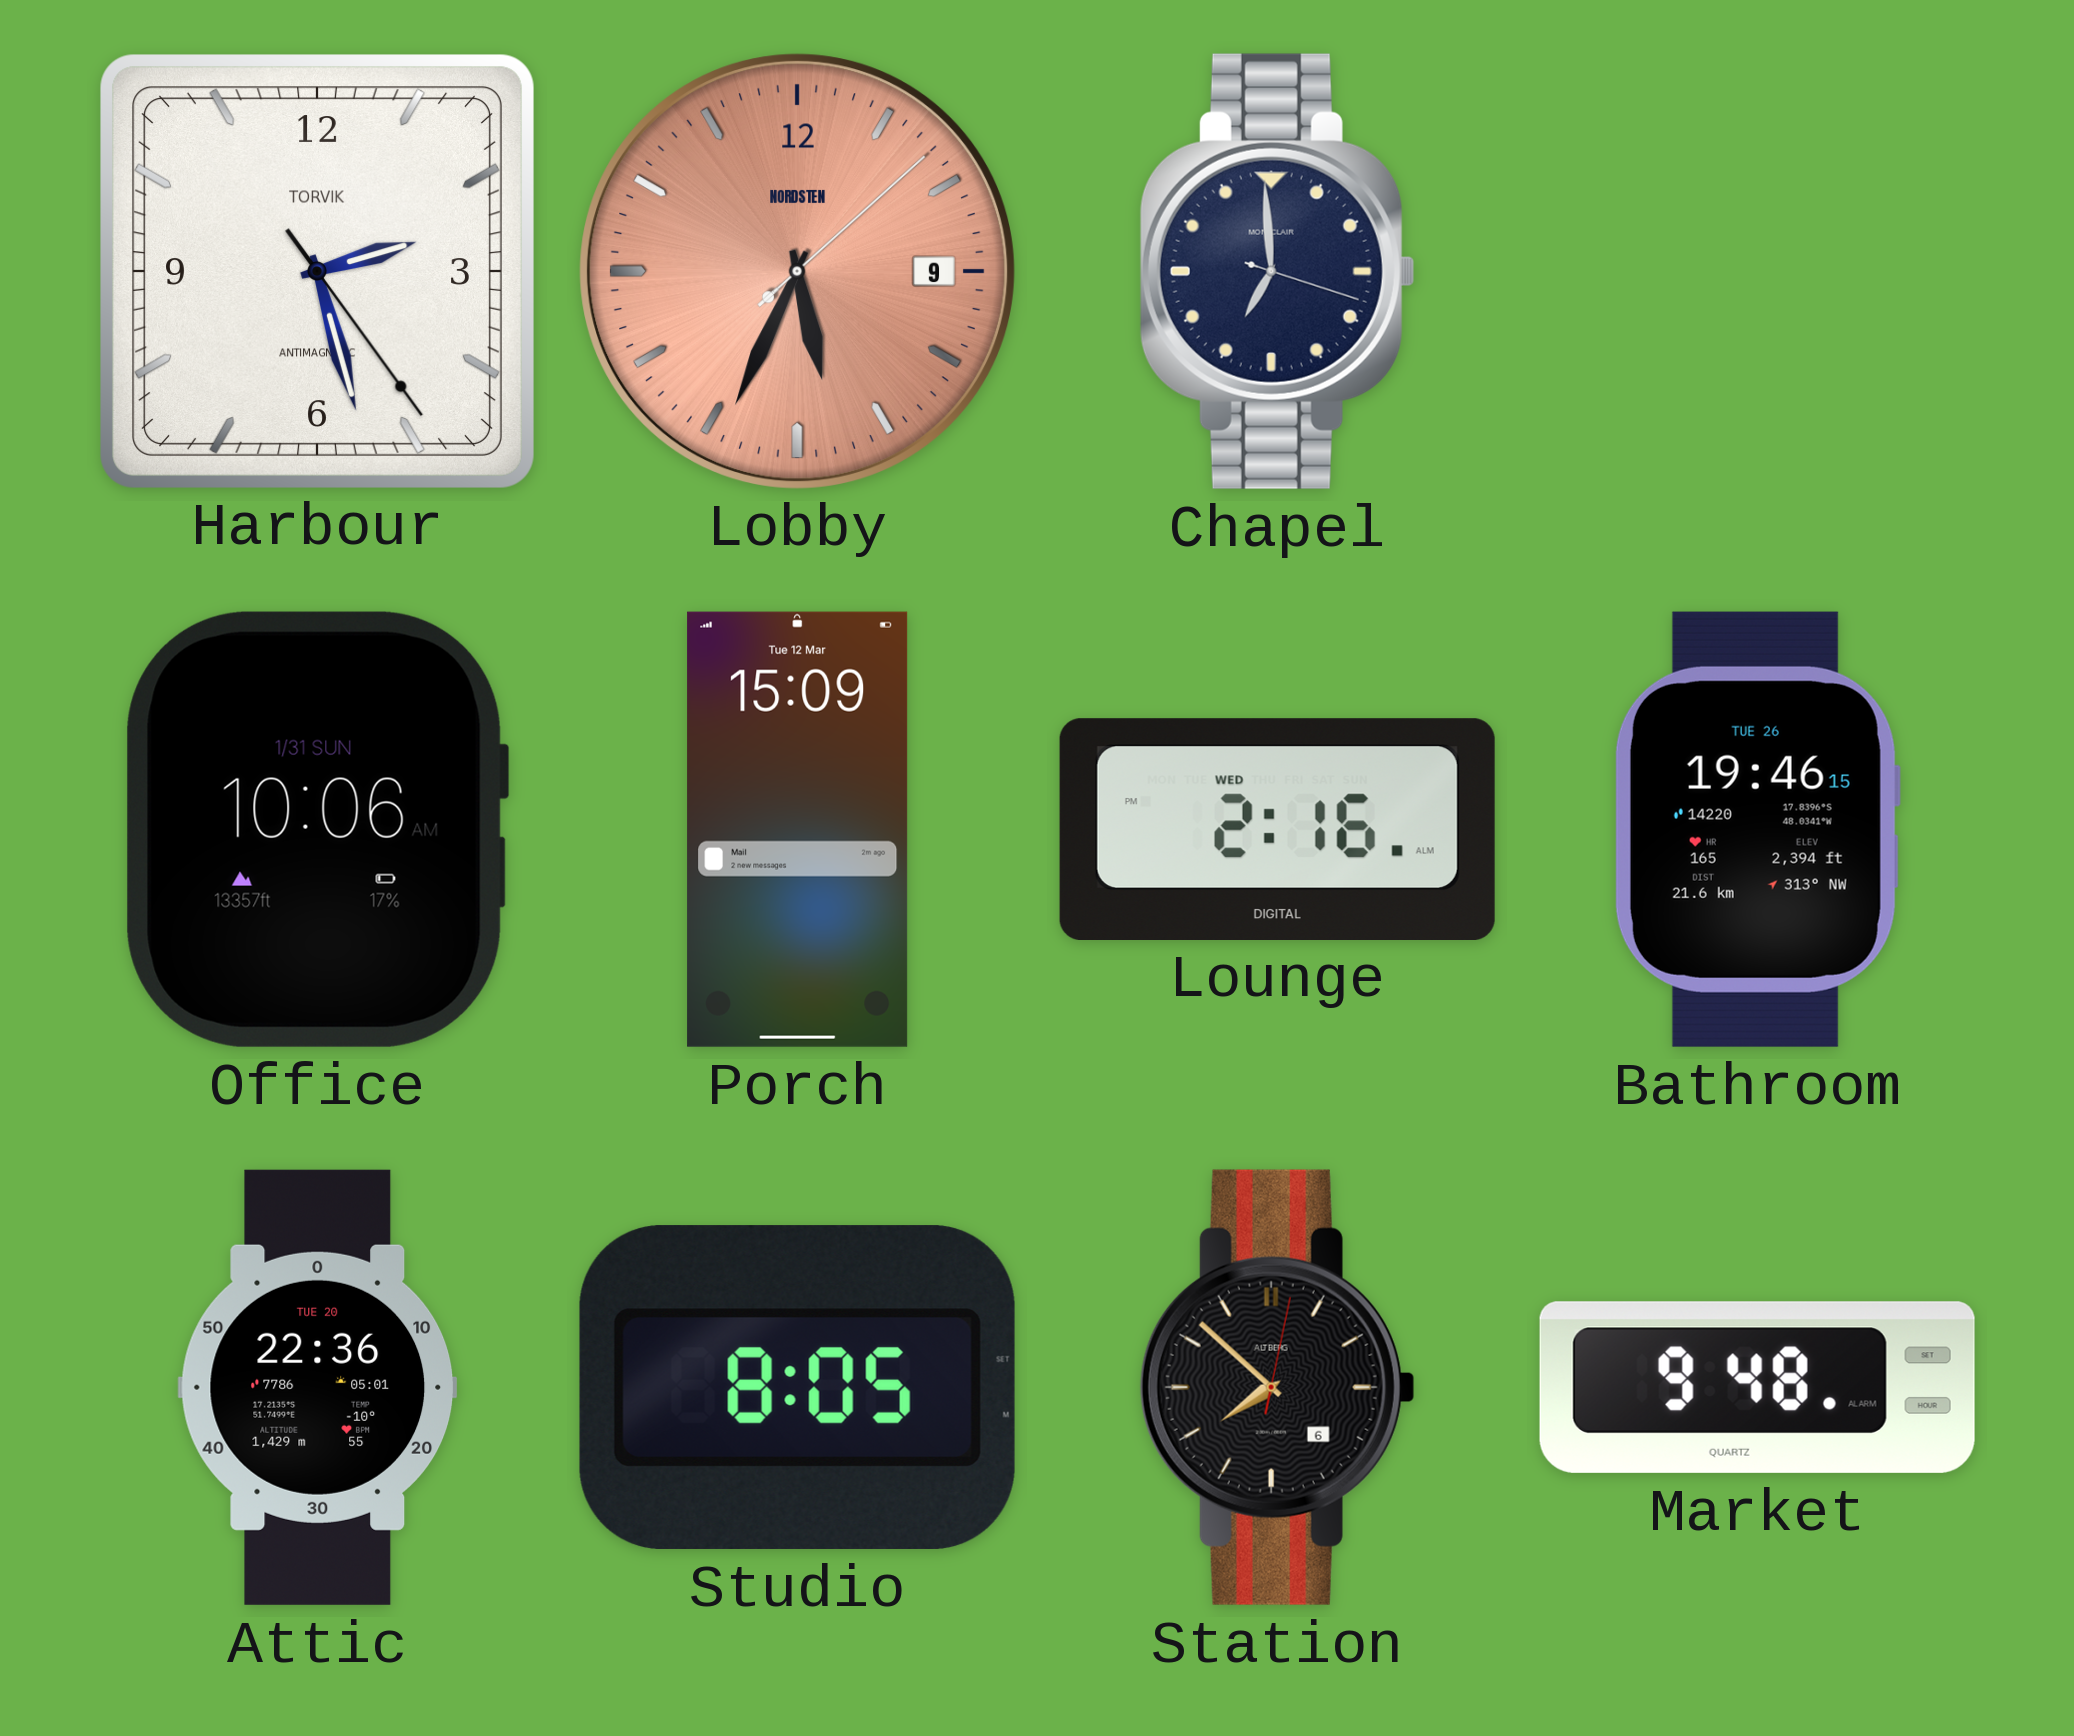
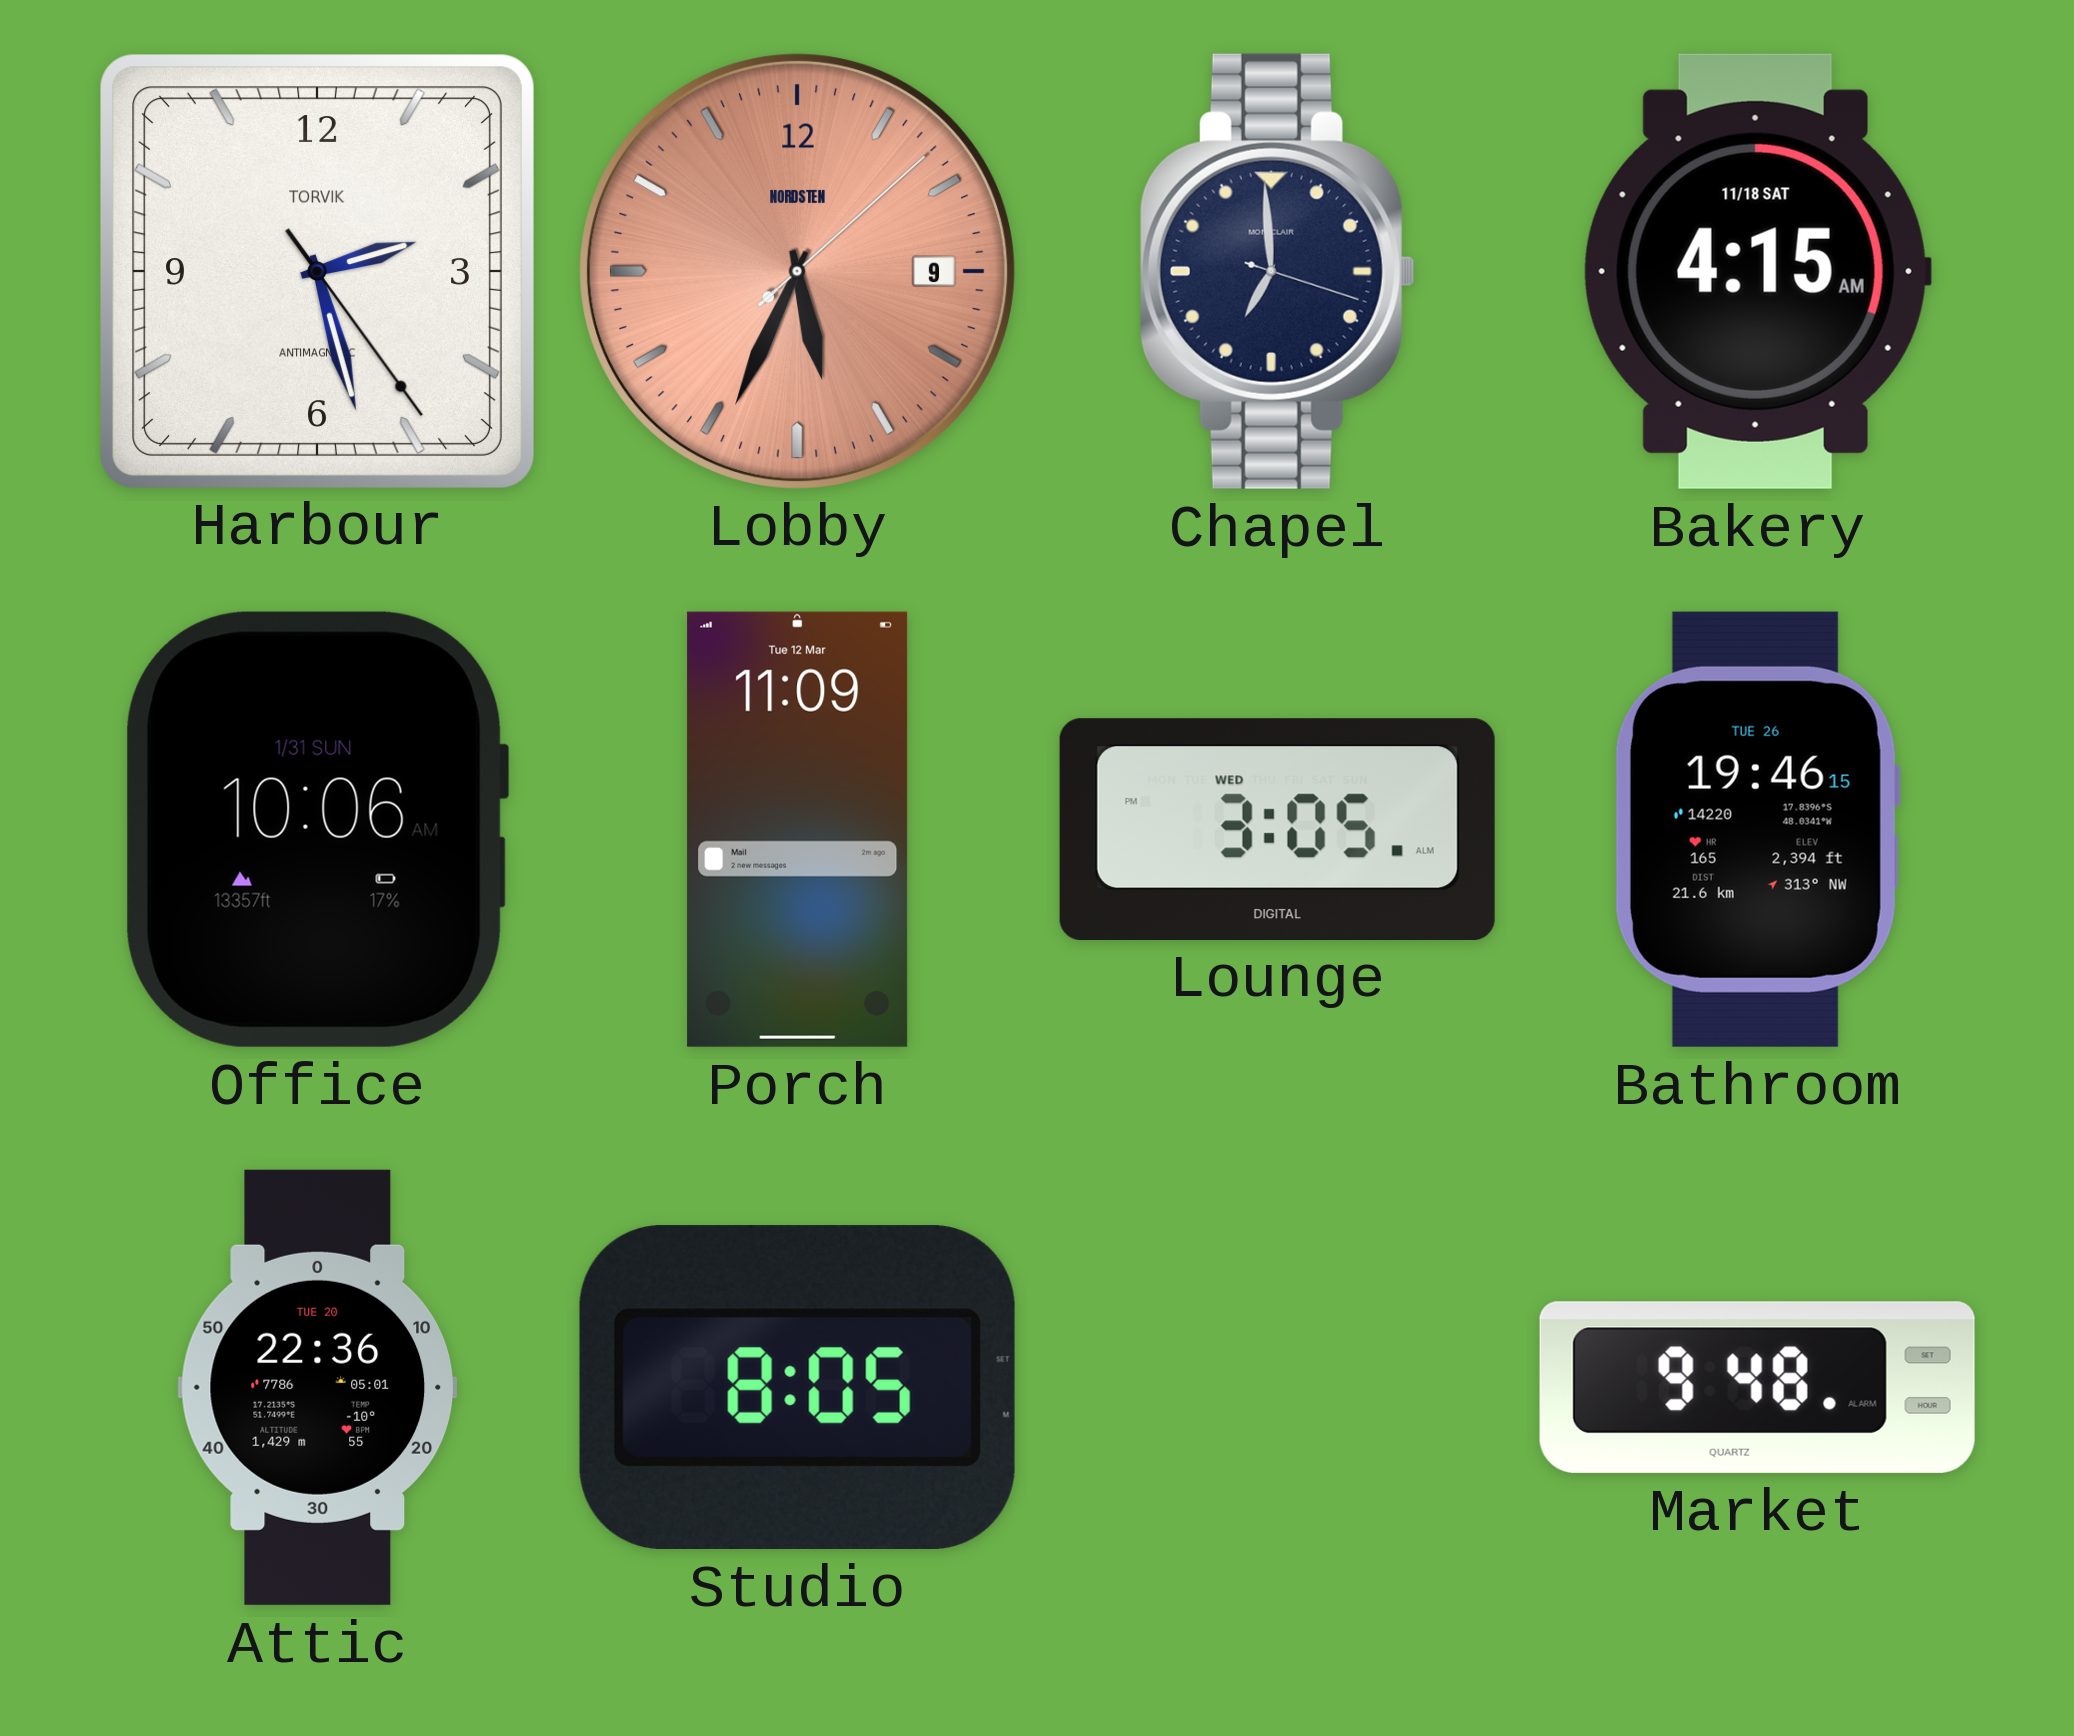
Bakery: none -> 4:15
Porch: 15:09 -> 11:09
Lounge: 2:16 -> 3:05
Station: 7:52 -> none
